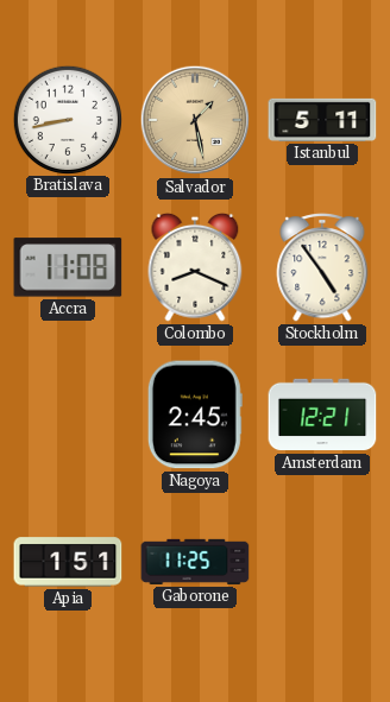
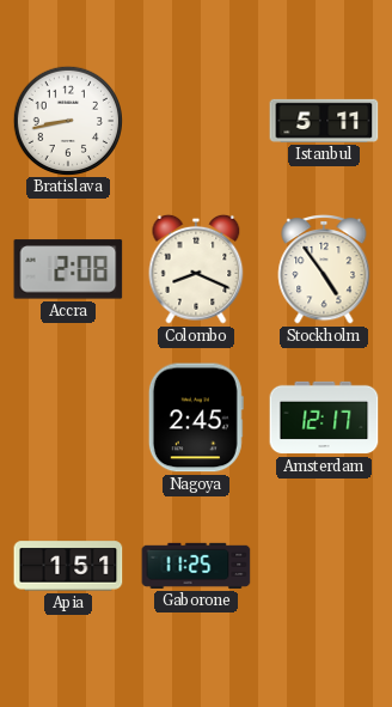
Salvador: 1:28 -> none
Accra: 11:08 -> 2:08
Amsterdam: 12:21 -> 12:17
